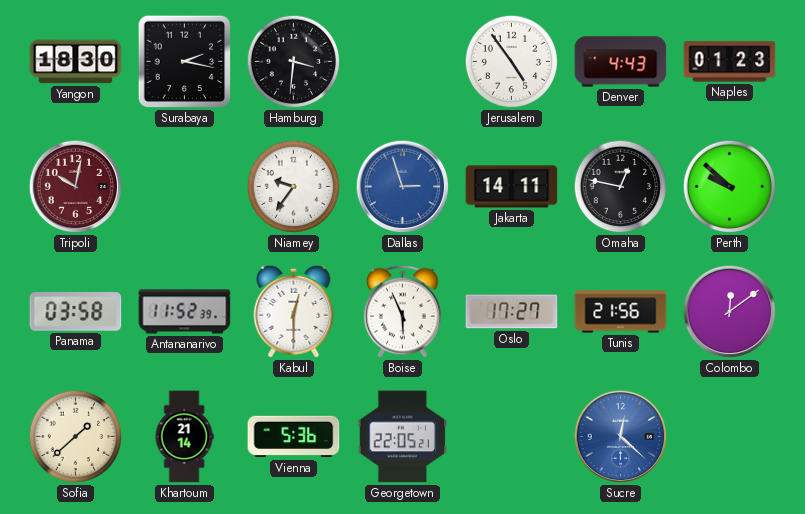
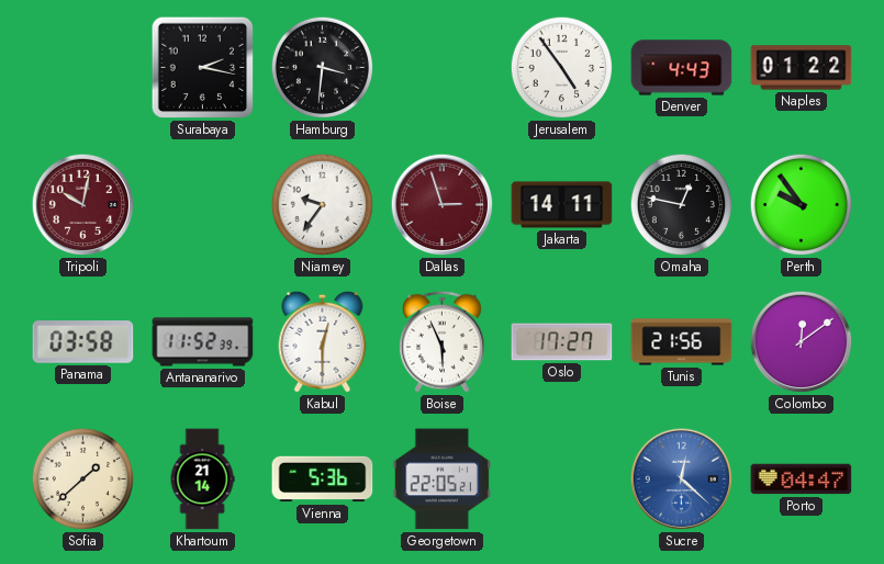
Yangon: 18:30 -> none
Naples: 01:23 -> 01:22
Dallas dial: blue -> burgundy
Perth: 9:52 -> 9:54
Porto: none -> 04:47
